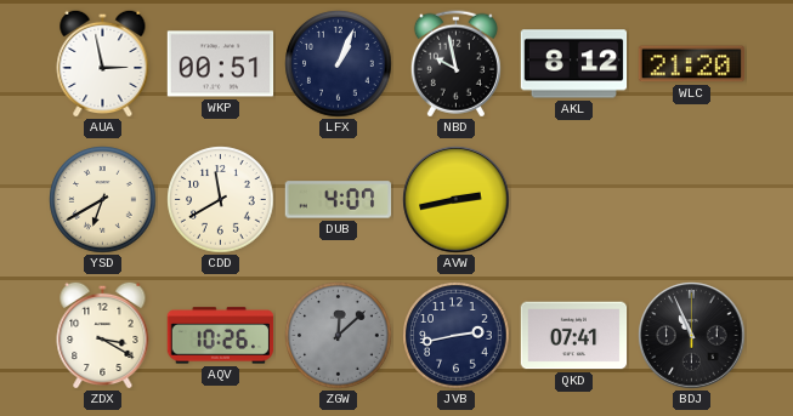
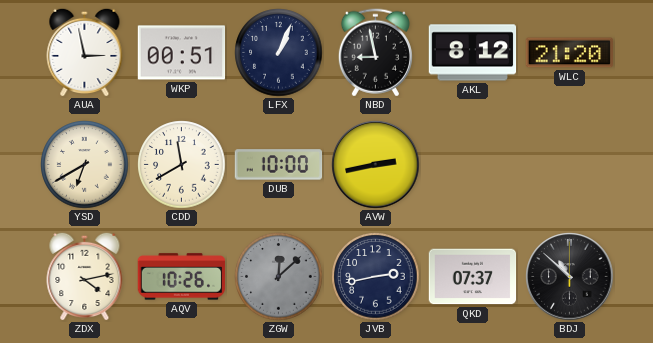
NBD: 9:58 -> 8:58
DUB: 4:07 -> 10:00
ZDX: 3:20 -> 4:13
QKD: 07:41 -> 07:37
BDJ: 10:56 -> 10:52
